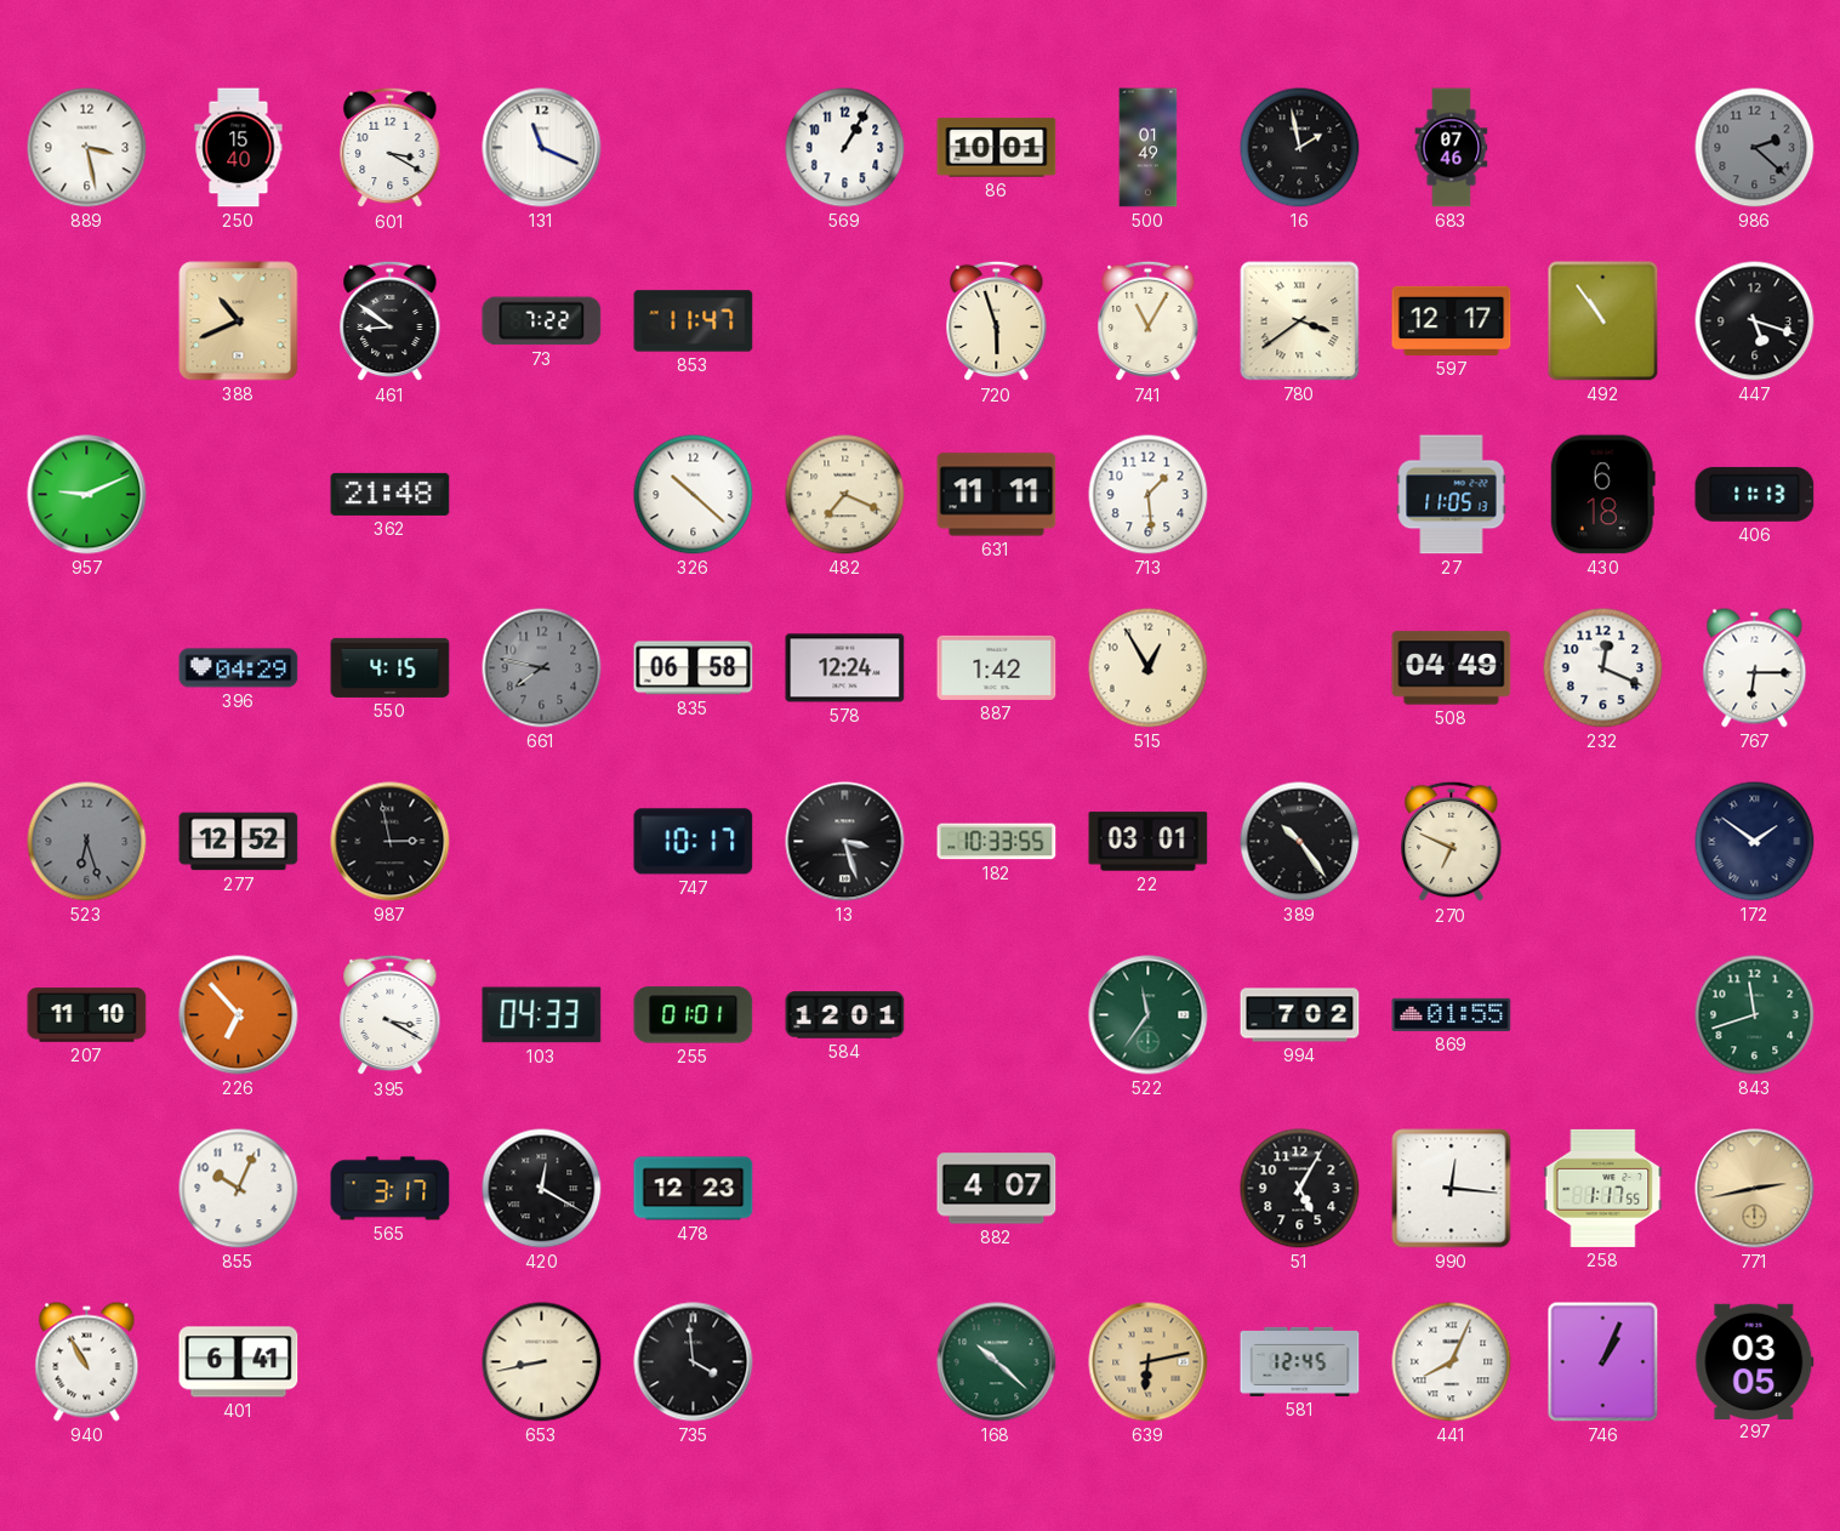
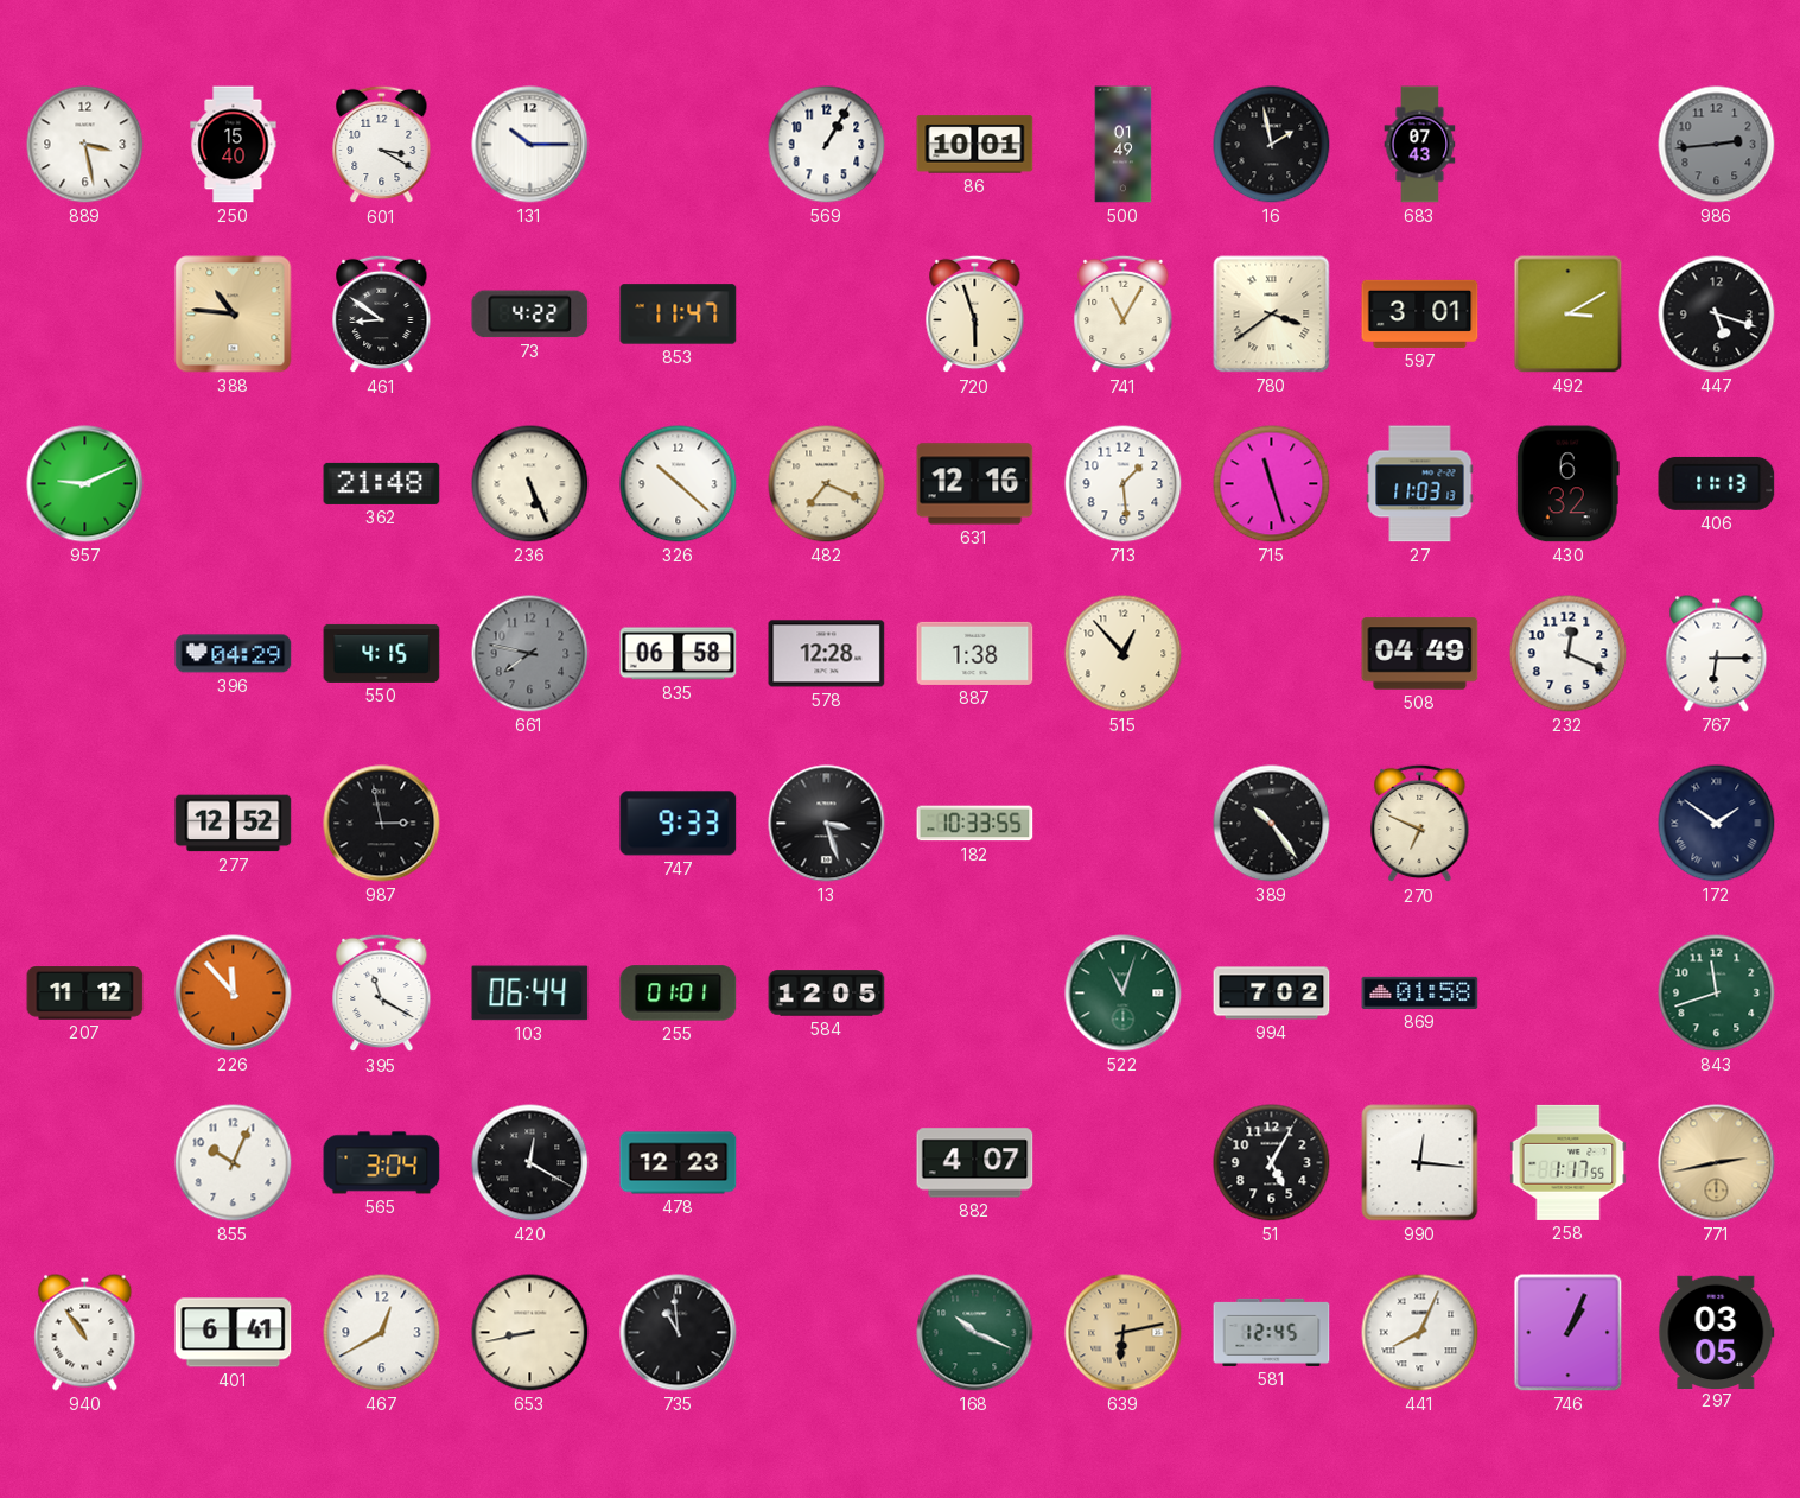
131: 11:19 -> 10:15
683: 07:46 -> 07:43
986: 2:22 -> 2:44
388: 10:41 -> 10:46
73: 7:22 -> 4:22
597: 12:17 -> 3:01
492: 10:54 -> 3:10
236: none -> 5:26
631: 11:11 -> 12:16
715: none -> 11:27
27: 11:05 -> 11:03
430: 6:18 -> 6:32
578: 12:24 -> 12:28
887: 1:42 -> 1:38
515: 12:55 -> 12:53
523: 6:27 -> none
747: 10:17 -> 9:33
22: 03:01 -> none
207: 11:10 -> 11:12
226: 6:53 -> 11:53
395: 3:20 -> 11:20
103: 04:33 -> 06:44
584: 12:01 -> 12:05
522: 11:36 -> 11:03
869: 01:55 -> 01:58
565: 3:17 -> 3:04
940: 10:55 -> 10:54
467: none -> 12:40
735: 3:59 -> 10:59
168: 10:22 -> 10:19
